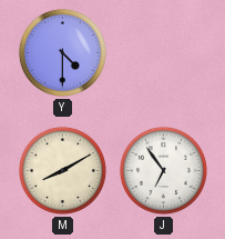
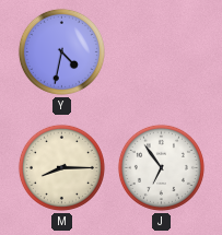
Y: 4:30 -> 4:32
M: 8:10 -> 8:15
